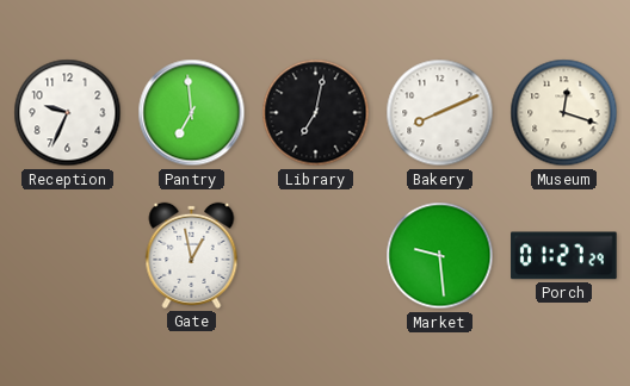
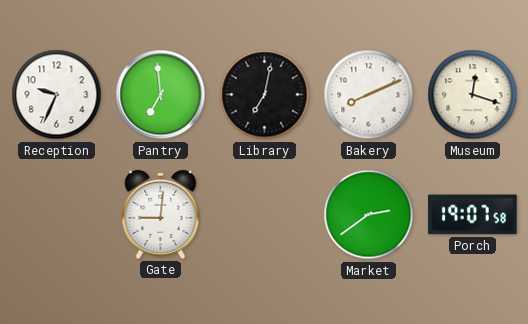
Gate: 12:58 -> 9:01
Market: 9:29 -> 2:39
Porch: 01:27 -> 19:07
